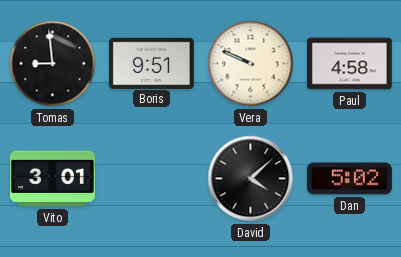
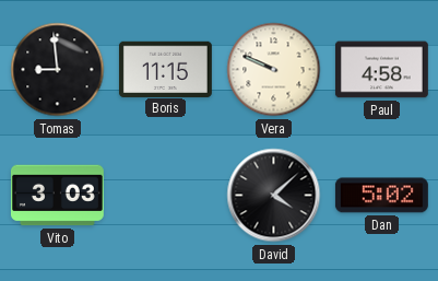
Boris: 9:51 -> 11:15
Vito: 3:01 -> 3:03
